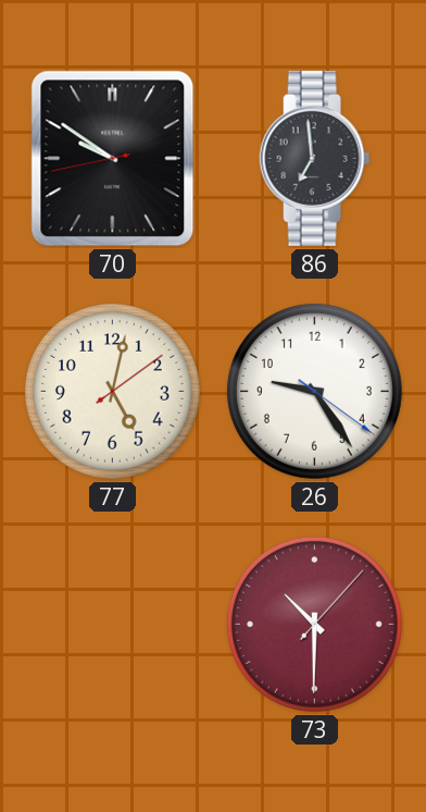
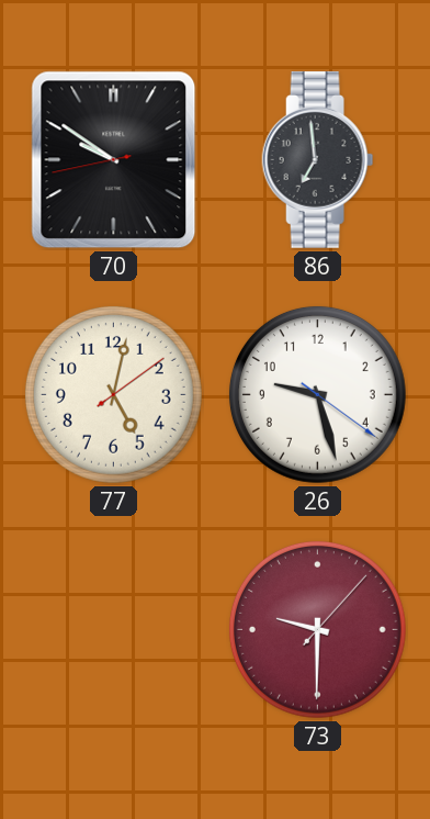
26: 9:24 -> 9:27
73: 10:30 -> 9:30
